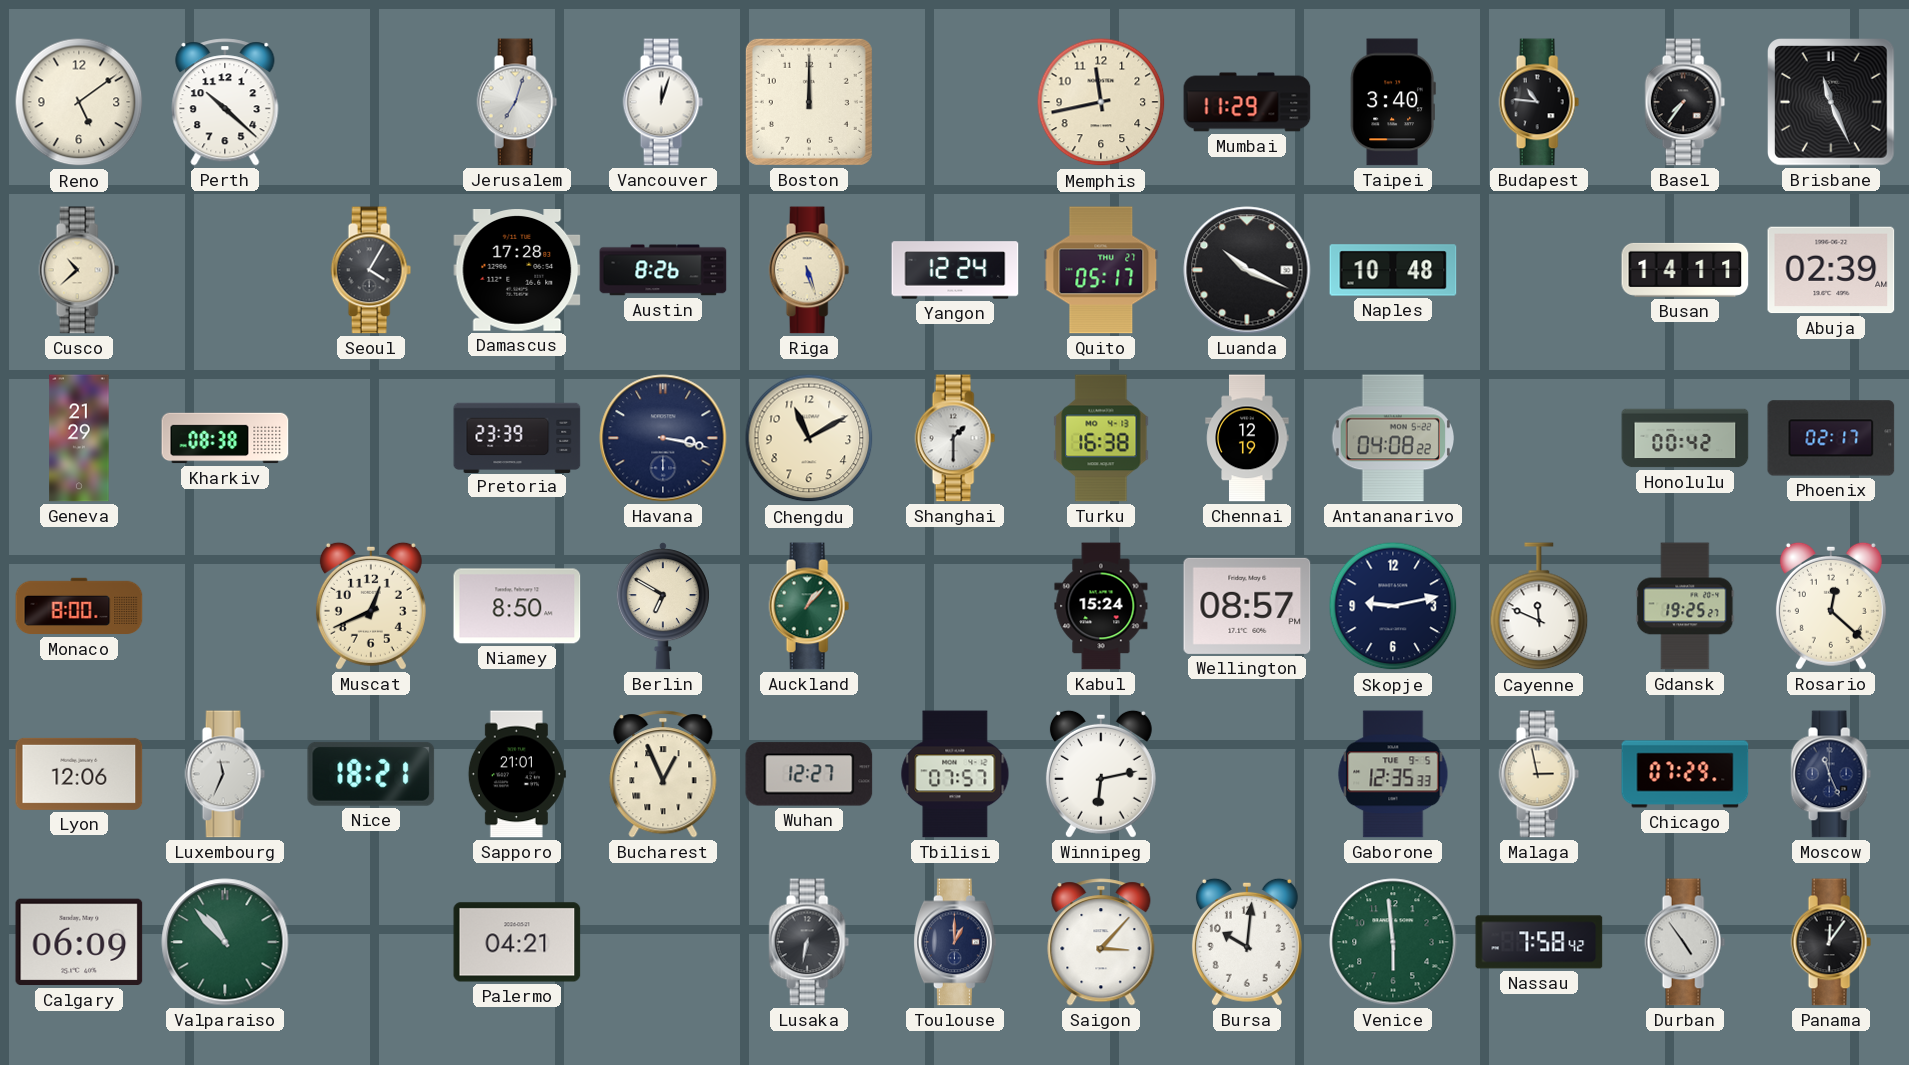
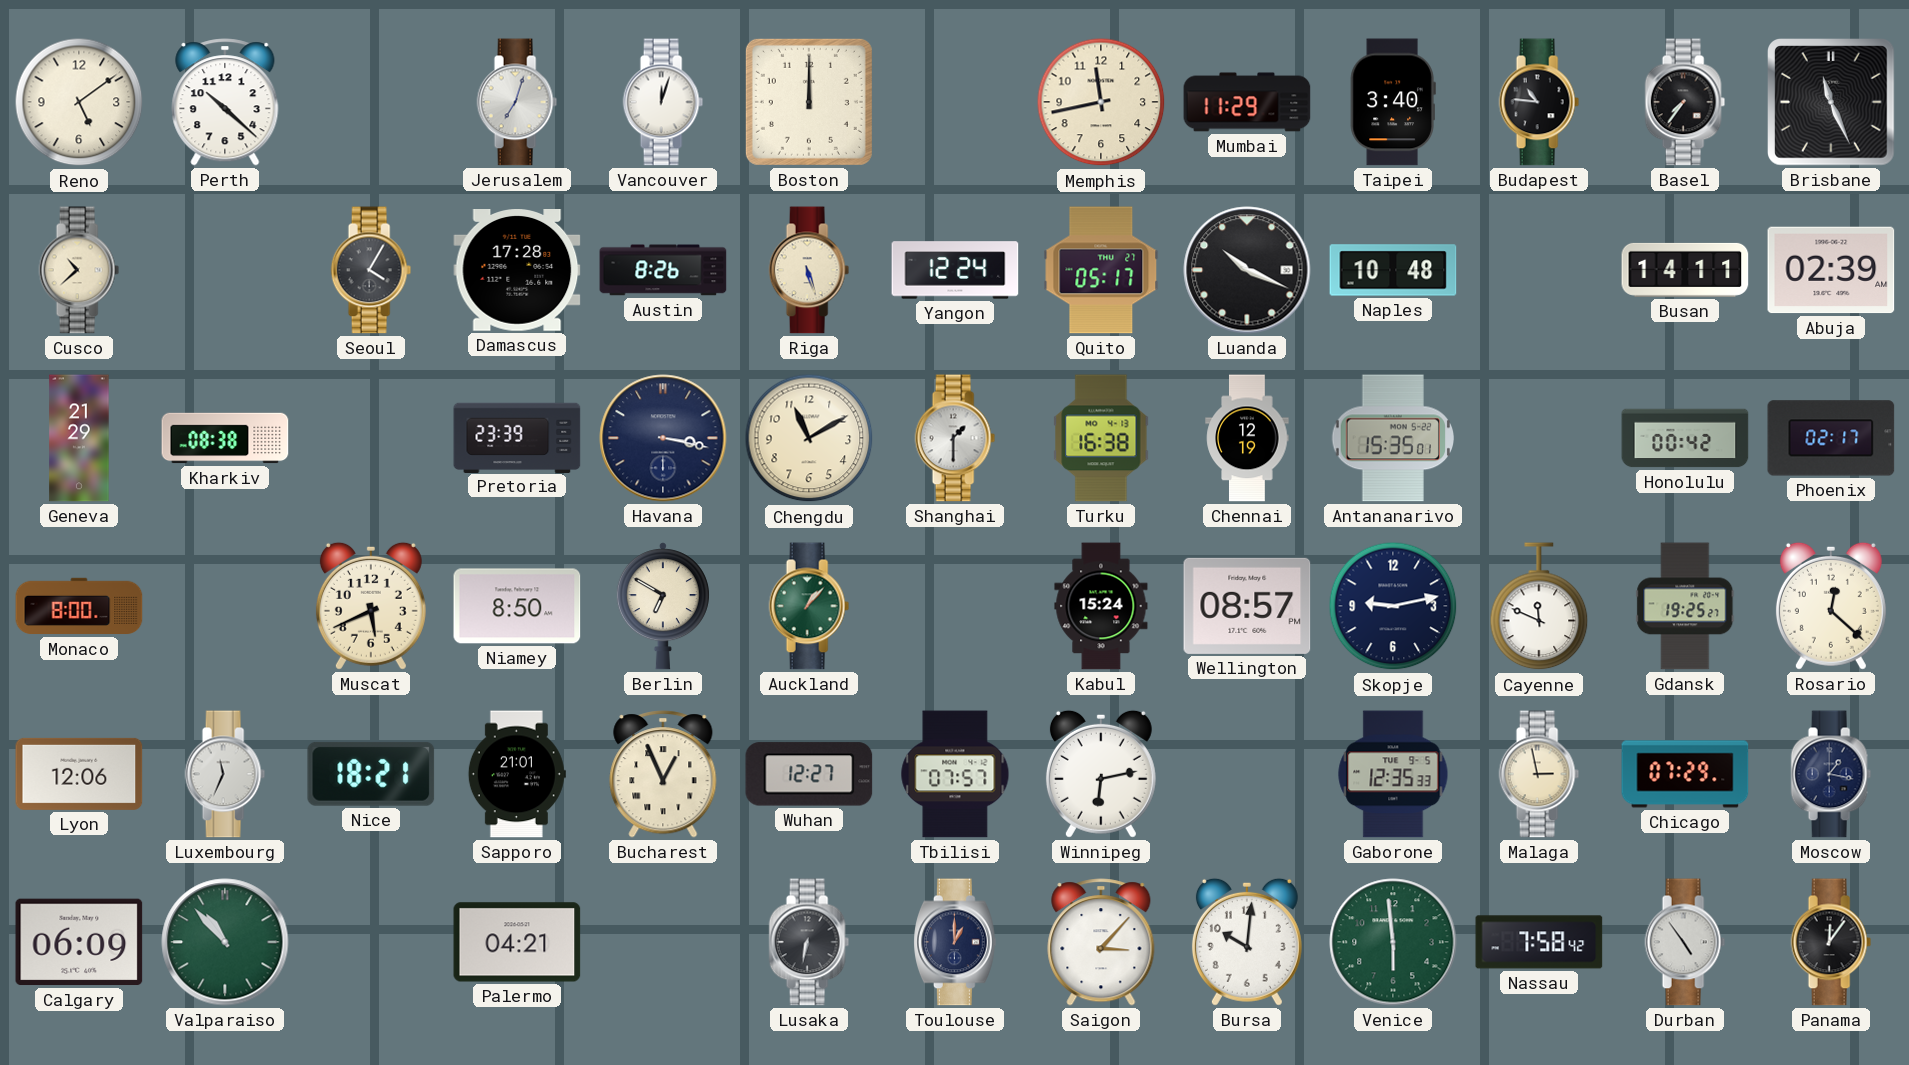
Antananarivo: 04:08 -> 15:35
Muscat: 12:41 -> 5:41
Moscow: 11:26 -> 1:17
